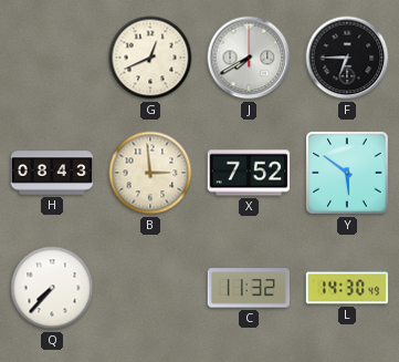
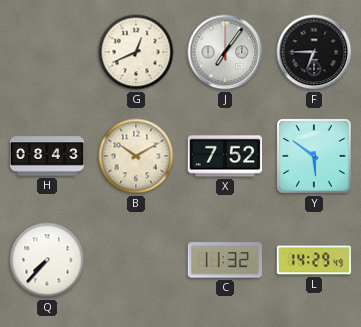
J: 7:40 -> 7:06
B: 2:59 -> 10:10
L: 14:30 -> 14:29
